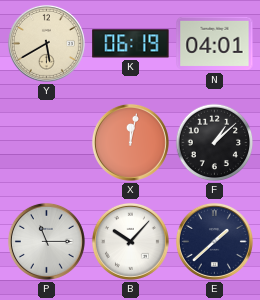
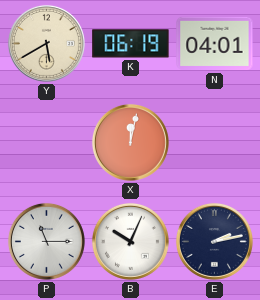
F: 1:08 -> none
B: 10:07 -> 10:04
E: 1:38 -> 2:13
